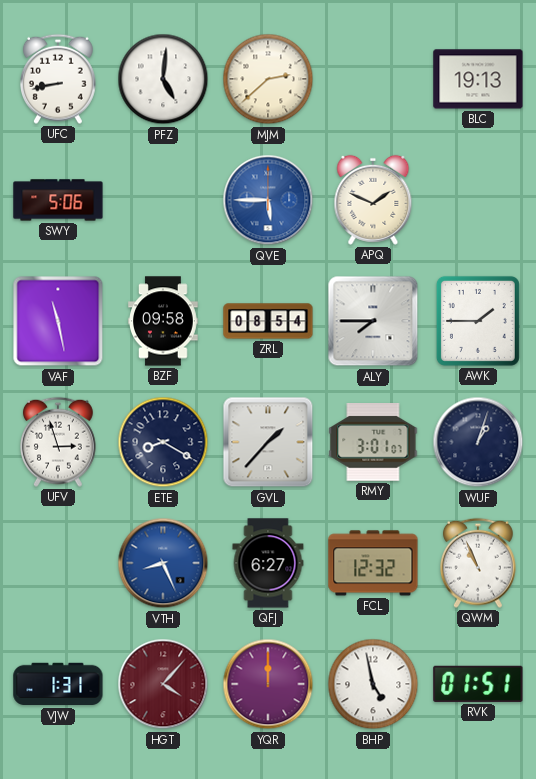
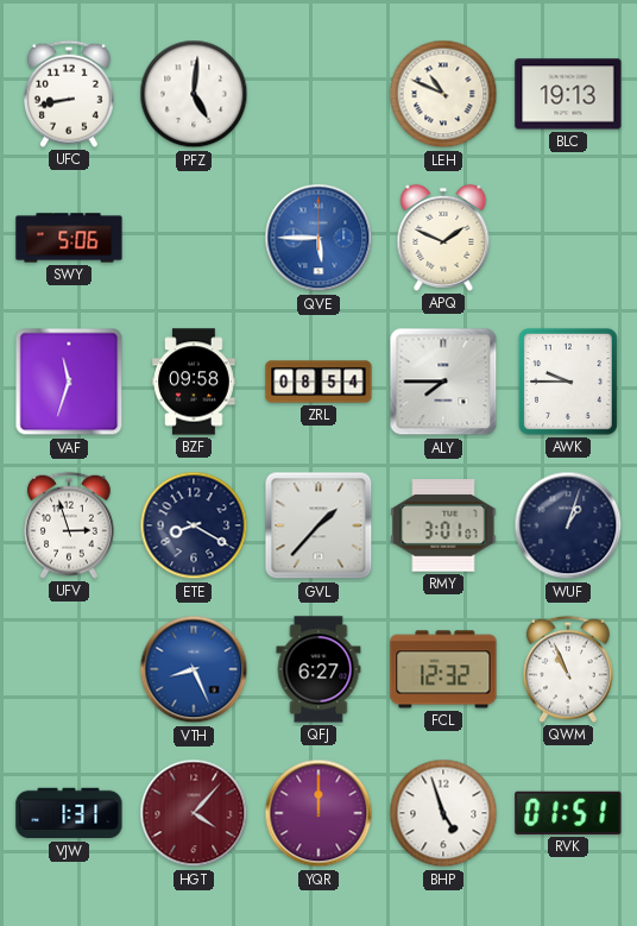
MJM: 2:38 -> none
LEH: none -> 10:49
VAF: 11:28 -> 11:33
AWK: 1:45 -> 9:45
BHP: 4:58 -> 4:57
